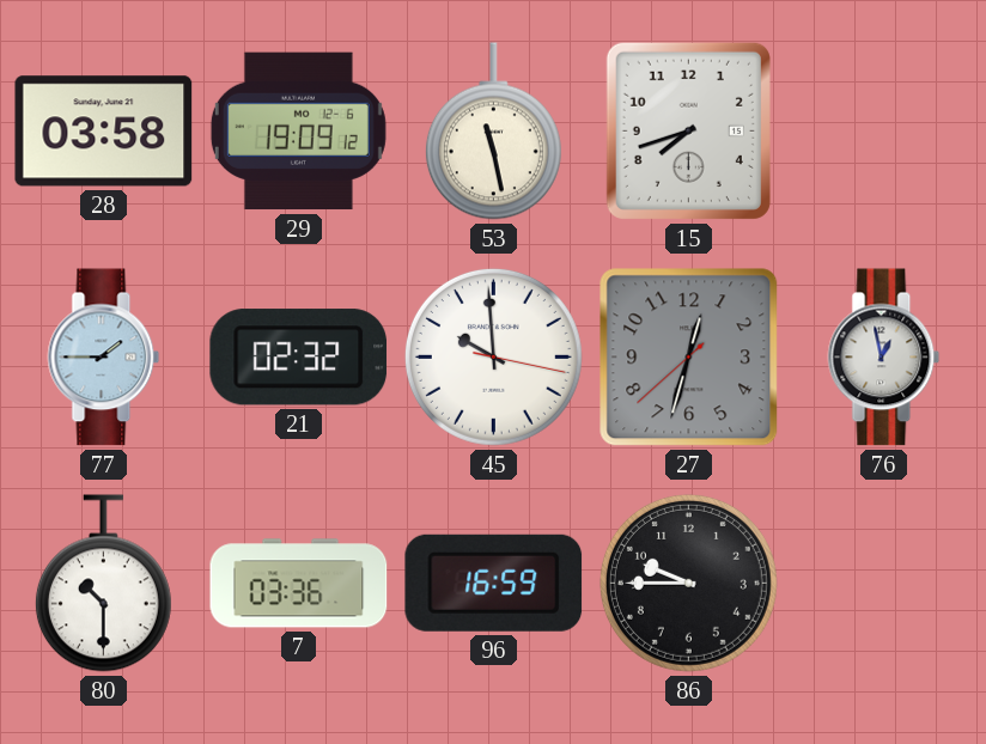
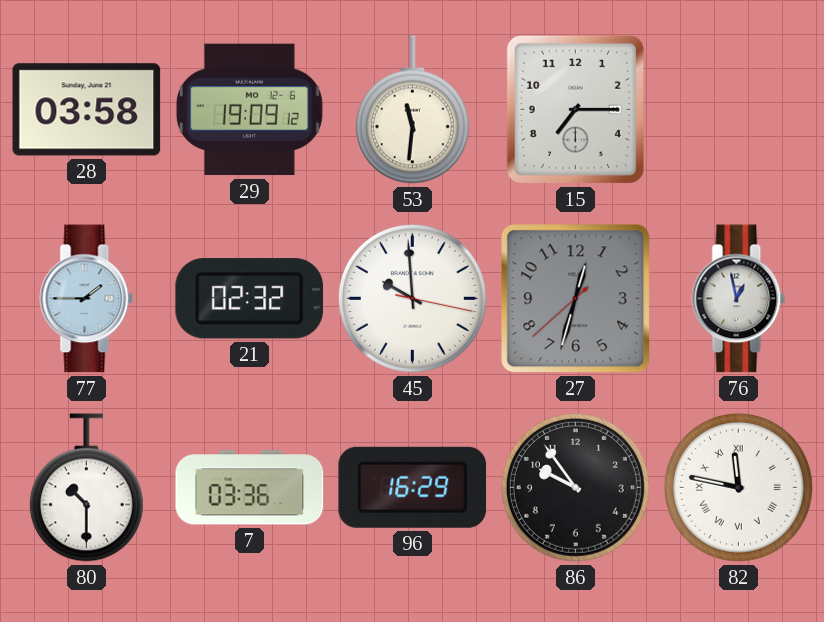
53: 11:28 -> 11:31
15: 7:42 -> 7:15
96: 16:59 -> 16:29
86: 9:45 -> 9:54
82: none -> 11:47
